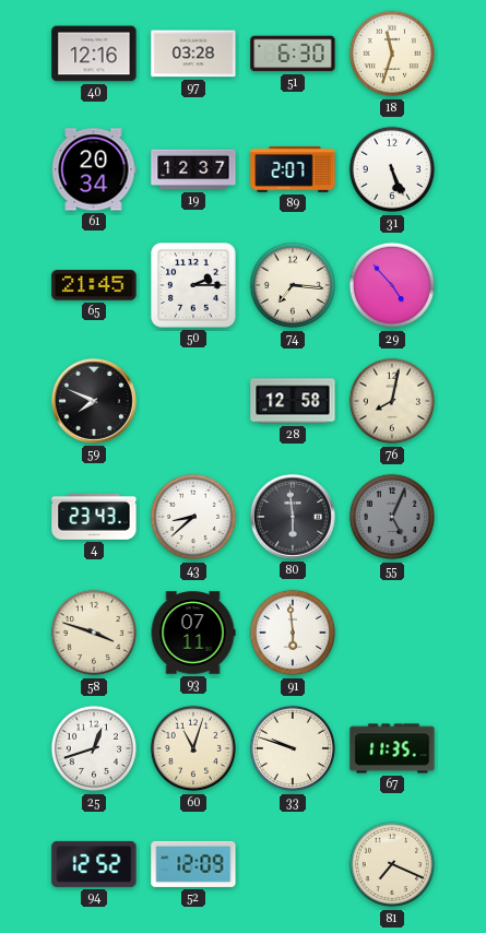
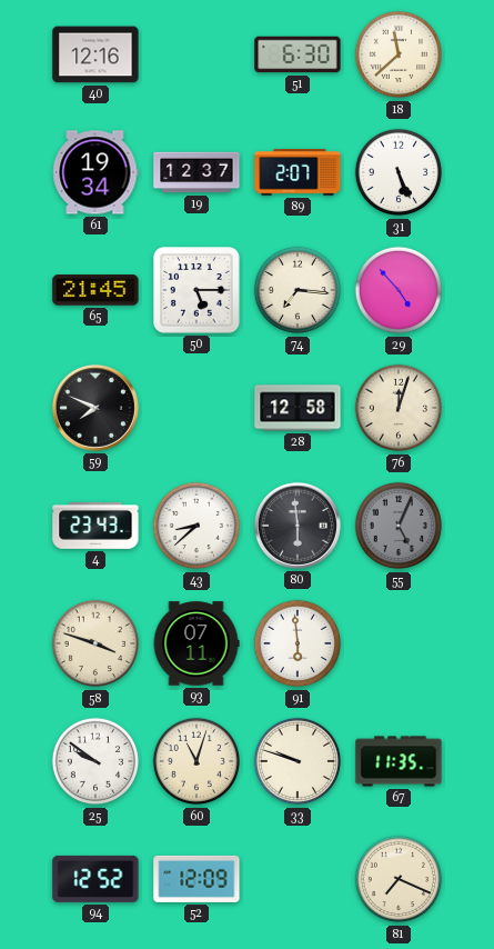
97: 03:28 -> none
18: 11:33 -> 11:38
61: 20:34 -> 19:34
50: 2:15 -> 5:15
76: 8:02 -> 12:03
25: 12:42 -> 9:51
